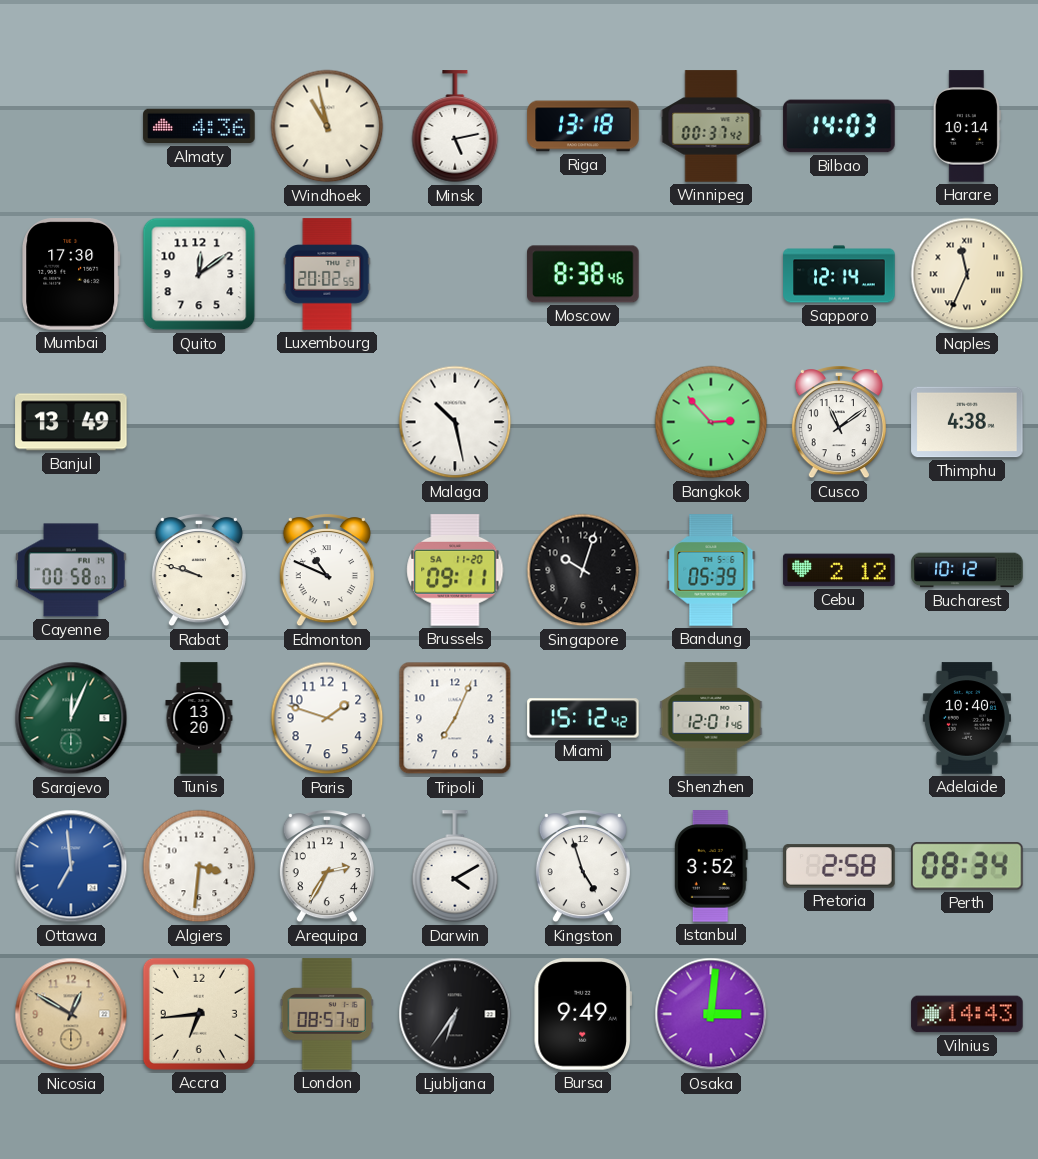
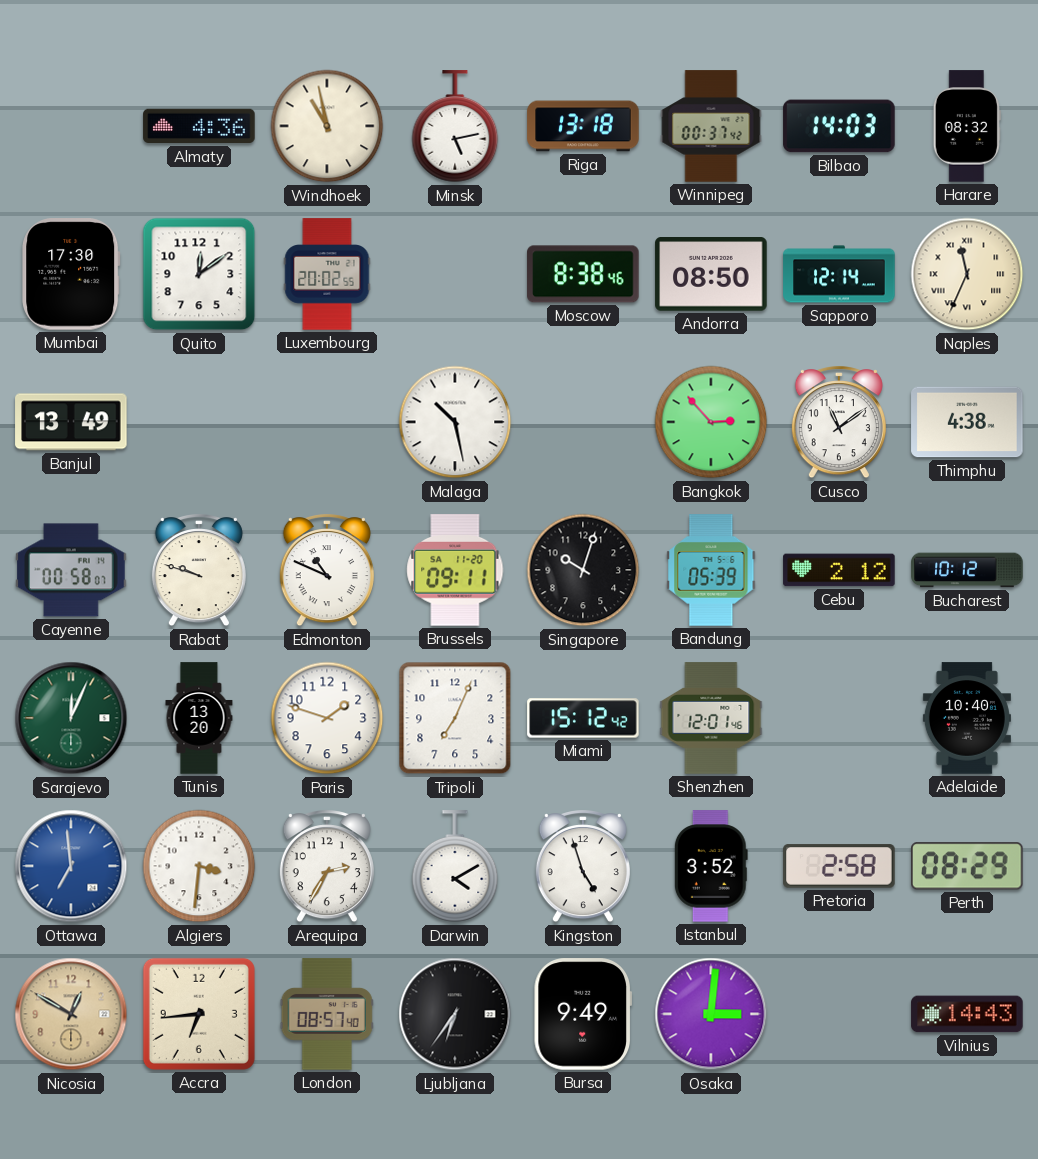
Harare: 10:14 -> 08:32
Andorra: none -> 08:50
Perth: 08:34 -> 08:29
